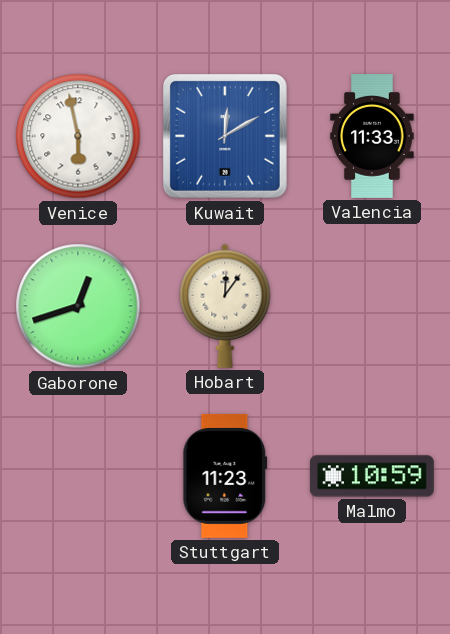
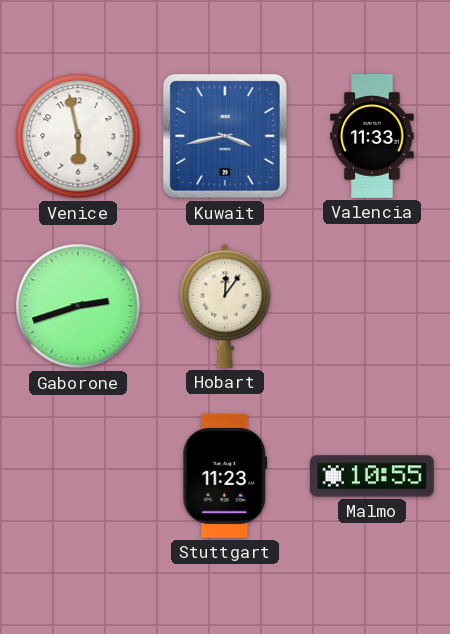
Kuwait: 12:10 -> 3:43
Gaborone: 12:42 -> 2:42
Malmo: 10:59 -> 10:55
